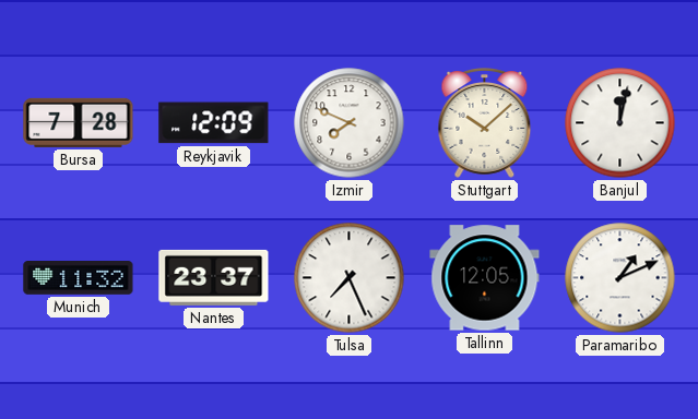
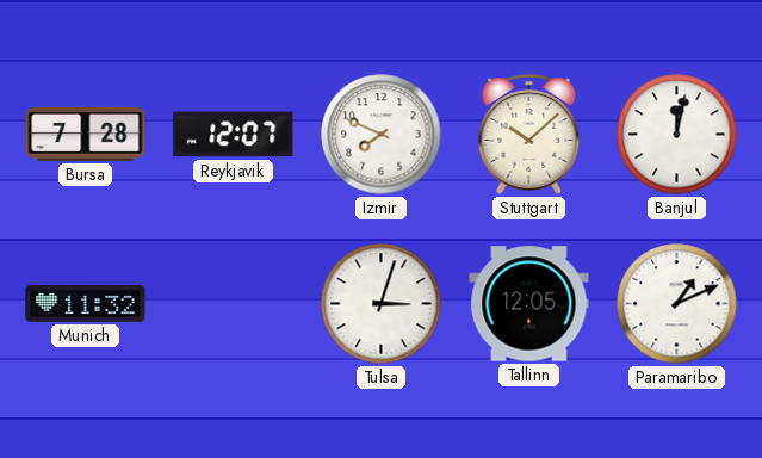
Reykjavik: 12:09 -> 12:07
Nantes: 23:37 -> none
Tulsa: 7:26 -> 3:03
